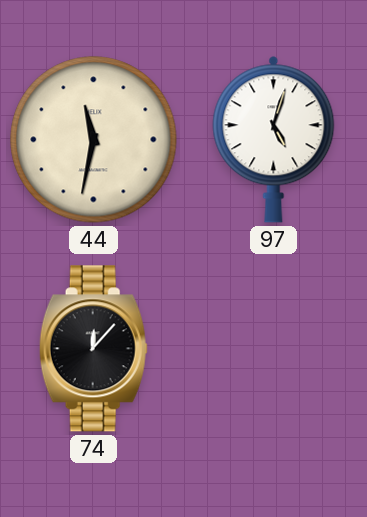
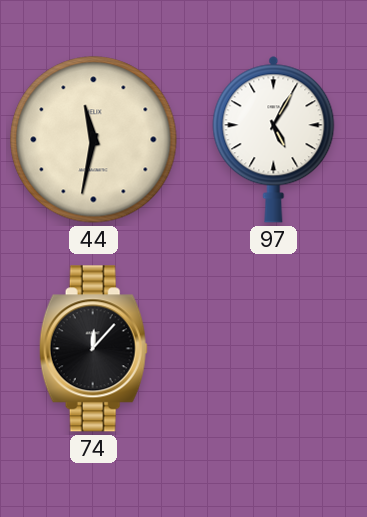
97: 5:03 -> 5:05
